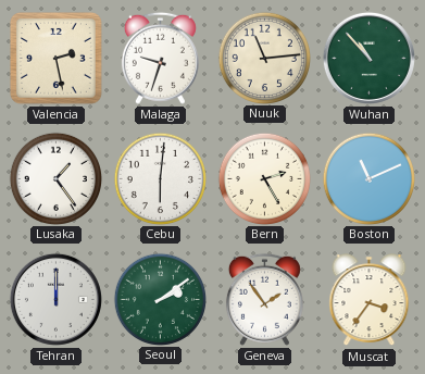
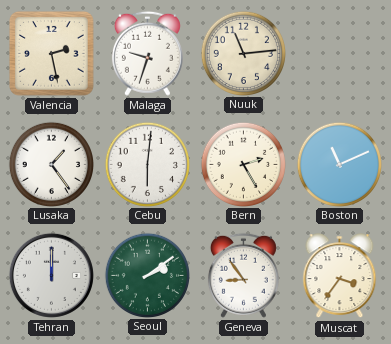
Wuhan: 10:53 -> none
Geneva: 1:54 -> 8:54
